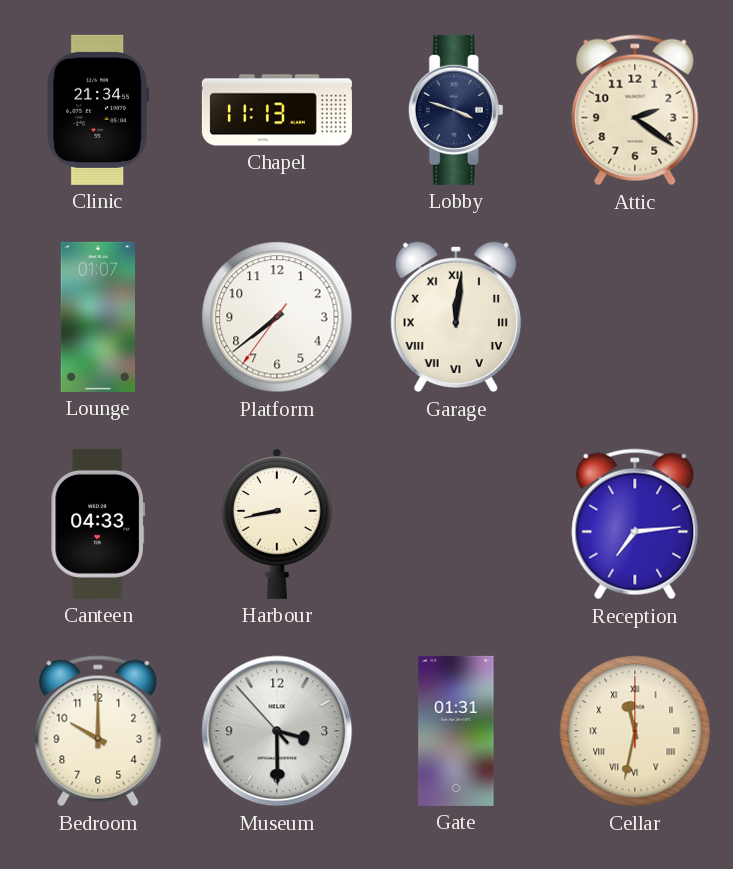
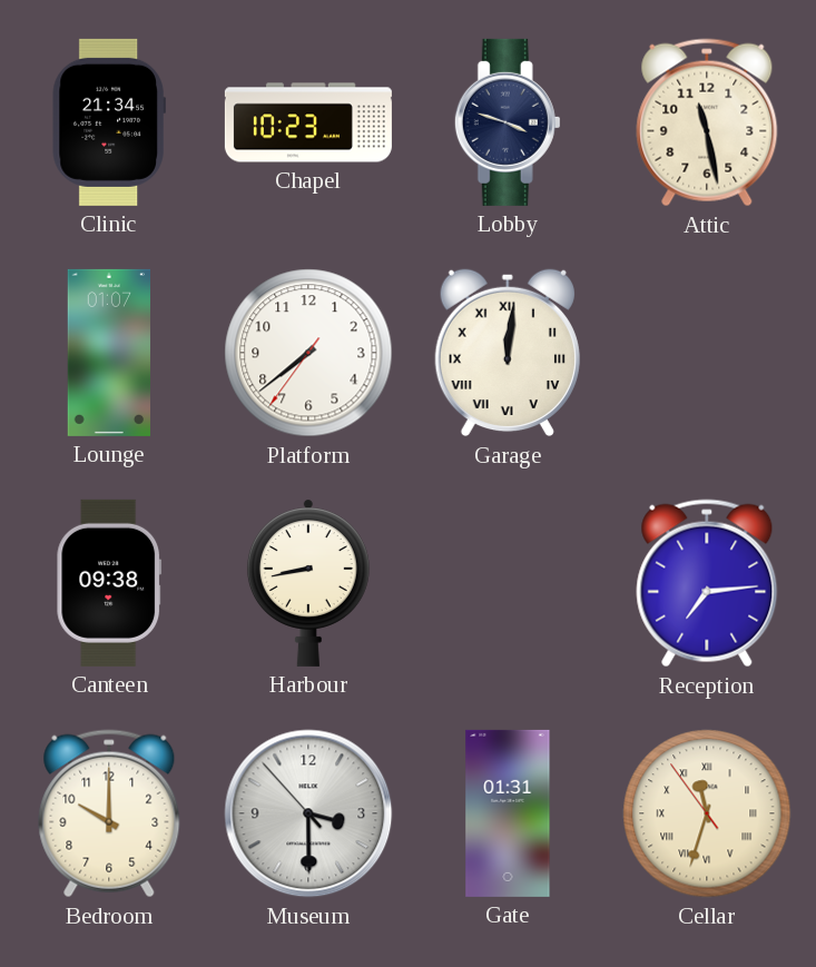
Chapel: 11:13 -> 10:23
Attic: 2:21 -> 11:28
Canteen: 04:33 -> 09:38
Cellar: 11:32:00 -> 11:32:54
